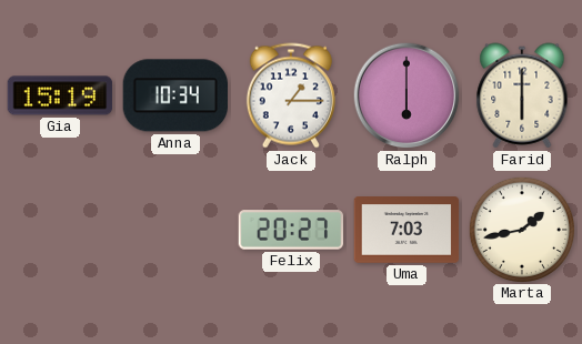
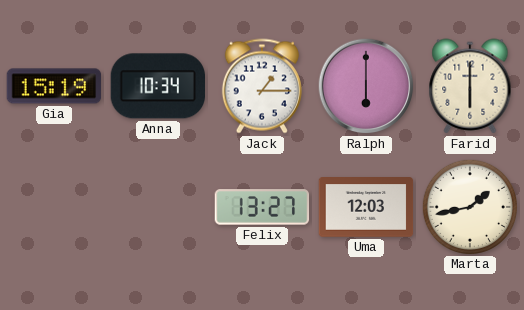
Felix: 20:27 -> 13:27
Uma: 7:03 -> 12:03
